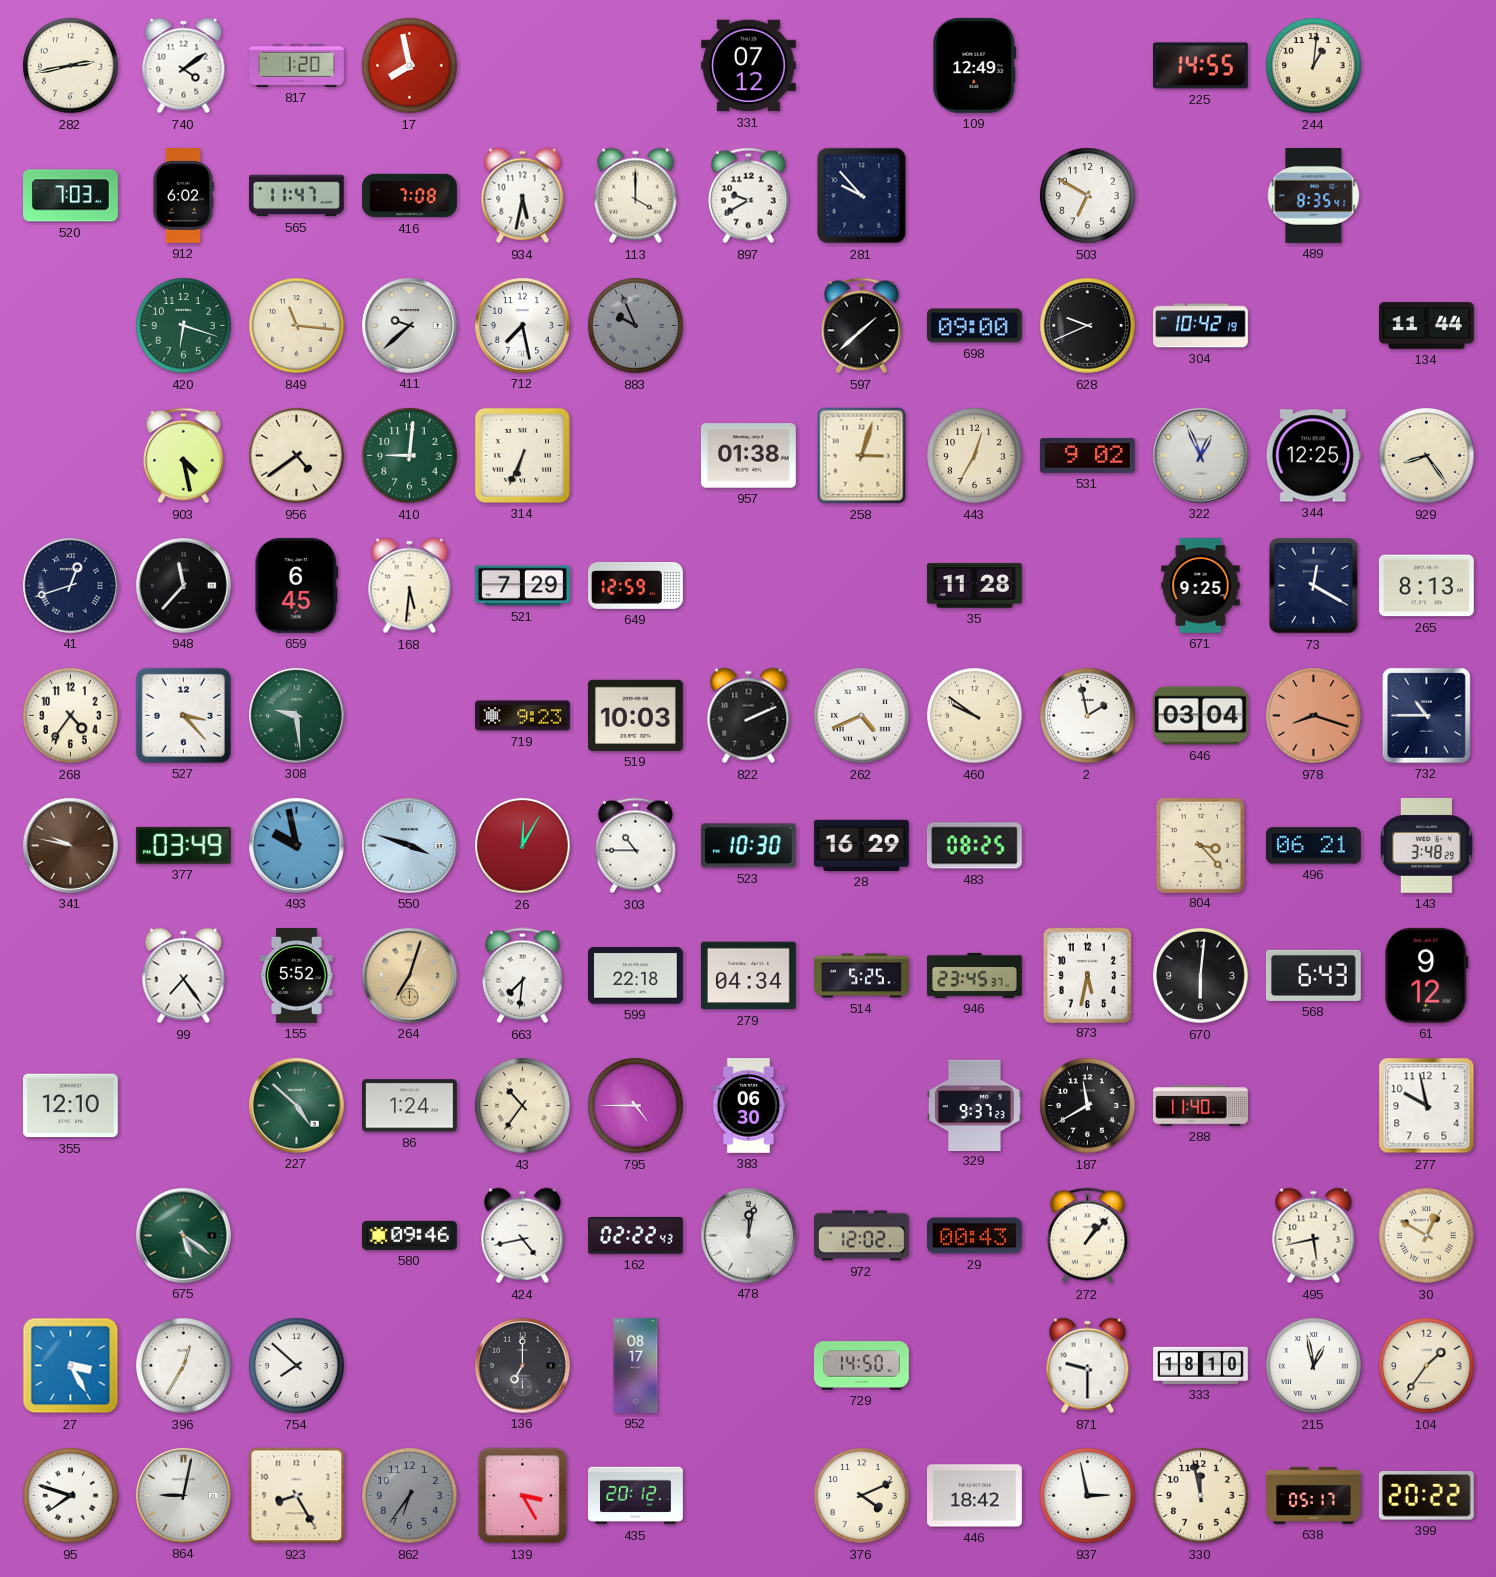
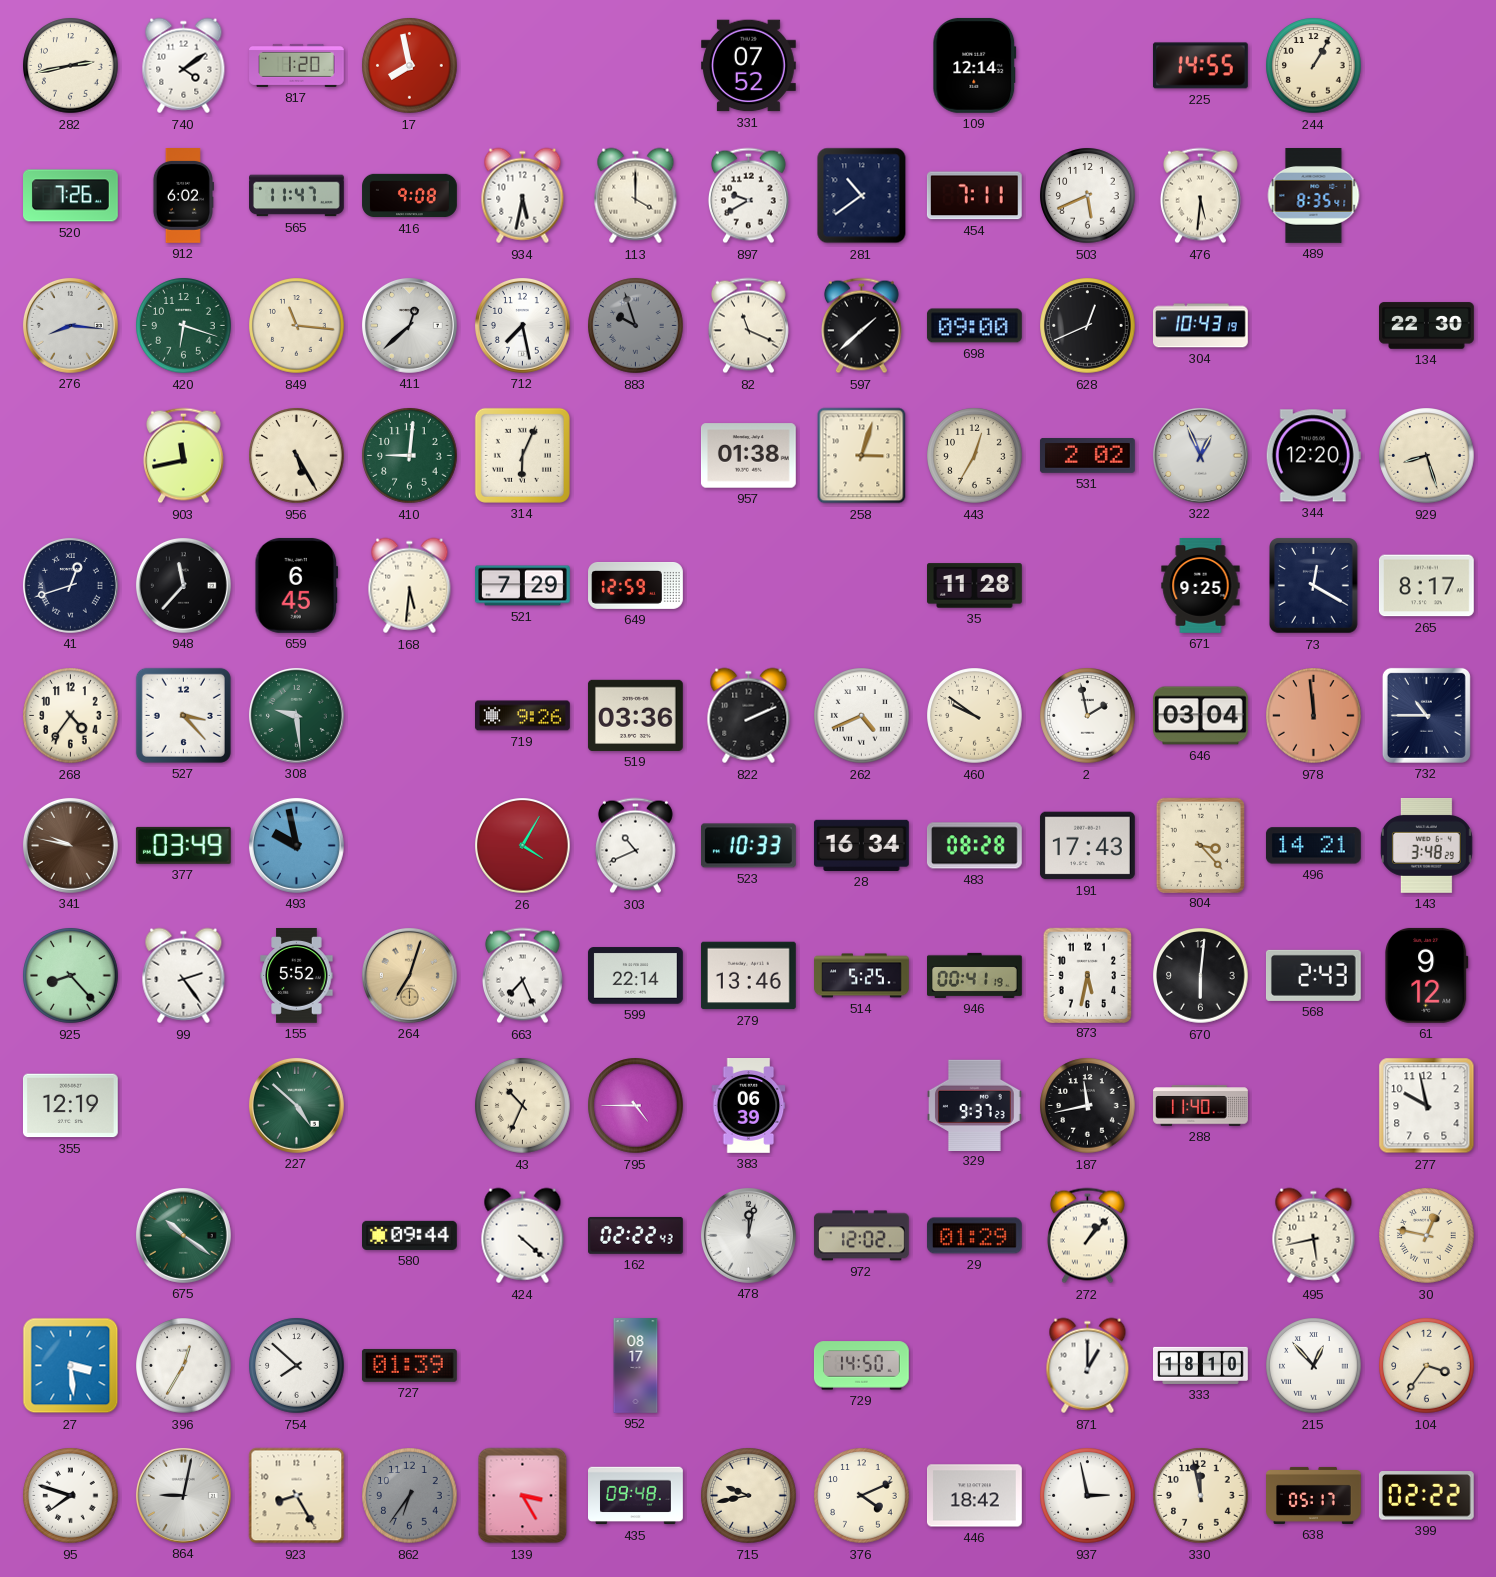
331: 07:12 -> 07:52
109: 12:49 -> 12:14
244: 1:01 -> 1:05
520: 7:03 -> 7:26
416: 7:08 -> 9:08
281: 9:53 -> 10:39
454: none -> 7:11
503: 6:50 -> 5:41
476: none -> 5:31
276: none -> 8:16
411: 9:38 -> 12:38
883: 9:56 -> 9:57
82: none -> 11:19
628: 9:41 -> 12:41
304: 10:42 -> 10:43
134: 11:44 -> 22:30
903: 4:28 -> 11:43
956: 4:39 -> 5:25
314: 6:34 -> 6:04
531: 9:02 -> 2:02
344: 12:25 -> 12:20
929: 8:24 -> 8:27
265: 8:13 -> 8:17
719: 9:23 -> 9:26
519: 10:03 -> 03:36
978: 8:18 -> 11:59
550: 3:48 -> none
26: 12:05 -> 4:05
303: 10:45 -> 10:41
523: 10:30 -> 10:33
28: 16:29 -> 16:34
483: 08:25 -> 08:28
191: none -> 17:43
496: 06:21 -> 14:21
925: none -> 8:23
99: 7:24 -> 2:24
663: 7:31 -> 7:26
599: 22:18 -> 22:14
279: 04:34 -> 13:46
946: 23:45 -> 00:41
568: 6:43 -> 2:43
355: 12:10 -> 12:19
86: 1:24 -> none
43: 10:36 -> 10:34
383: 06:30 -> 06:39
187: 11:40 -> 11:43
675: 5:21 -> 10:21
580: 09:46 -> 09:44
424: 4:43 -> 4:22
29: 00:43 -> 01:29
30: 12:50 -> 12:47
27: 3:25 -> 3:29
727: none -> 01:39
136: 7:00 -> none
871: 9:30 -> 1:00
215: 12:58 -> 12:53
104: 1:36 -> 3:36
435: 20:12 -> 09:48
715: none -> 9:43
399: 20:22 -> 02:22
